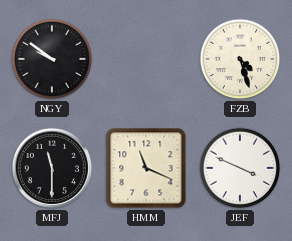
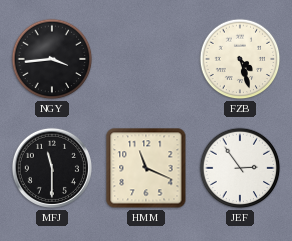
NGY: 9:51 -> 3:44
JEF: 3:49 -> 2:54
